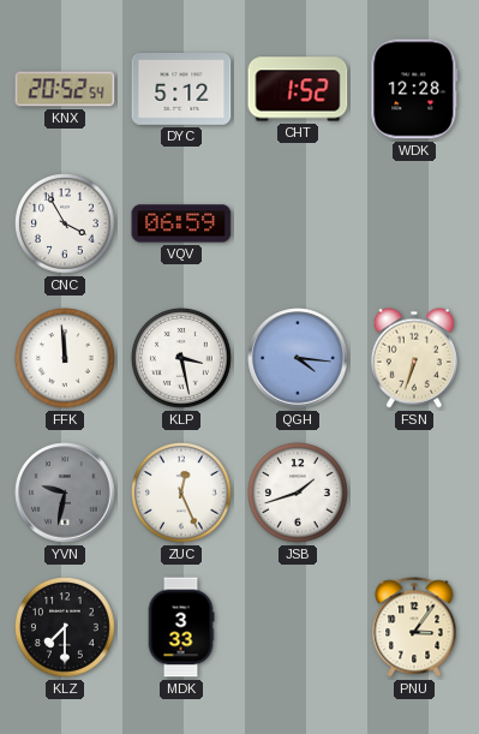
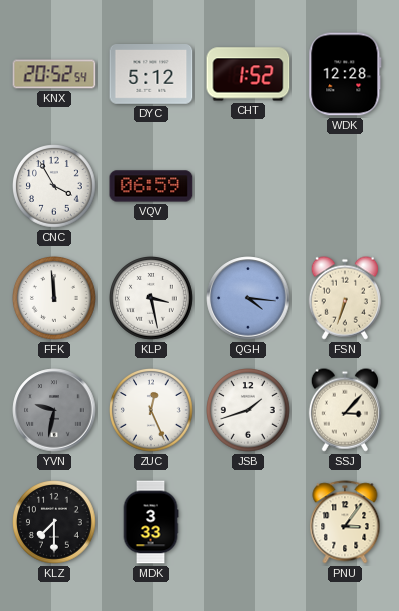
SSJ: none -> 3:07
